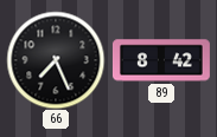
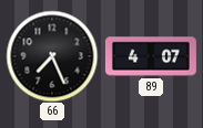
89: 8:42 -> 4:07
